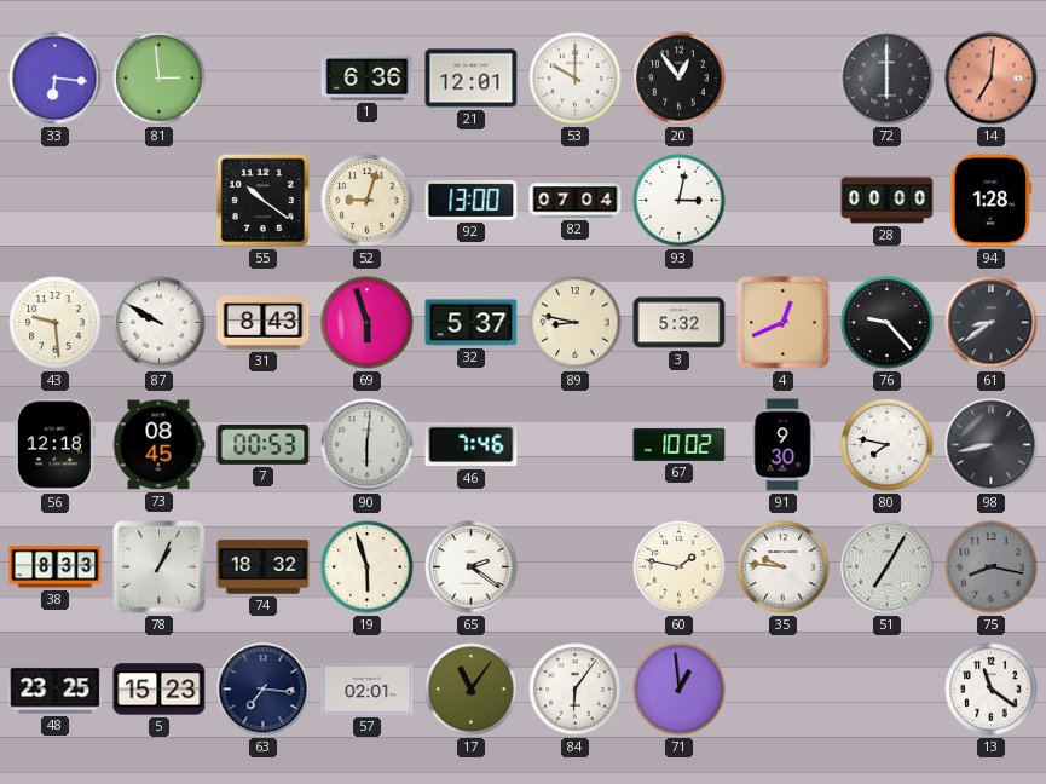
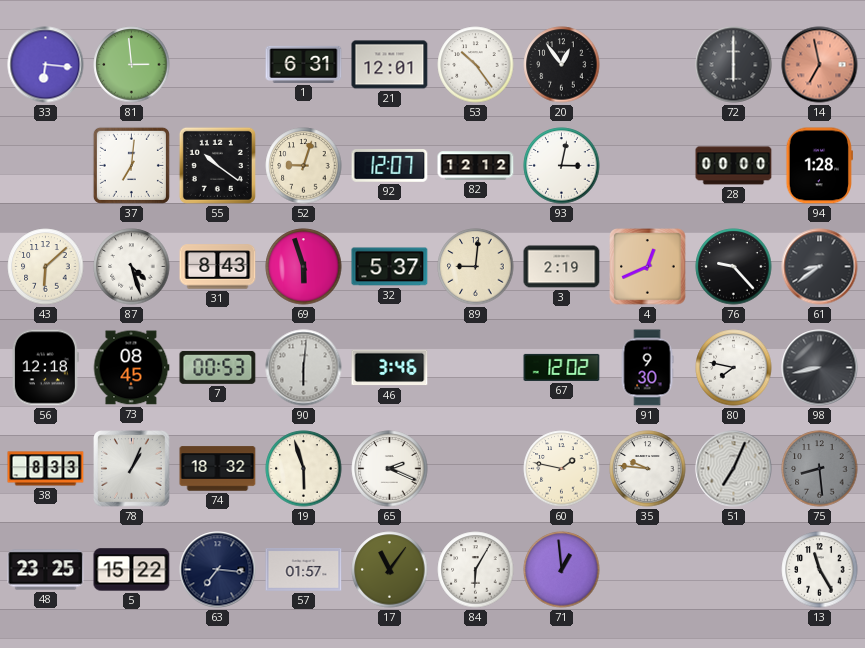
1: 6:36 -> 6:31
53: 10:00 -> 10:24
14: 7:01 -> 6:58
37: none -> 7:01
92: 13:00 -> 12:07
82: 07:04 -> 12:12
43: 9:29 -> 6:08
87: 9:50 -> 4:27
89: 8:47 -> 9:01
3: 5:32 -> 2:19
46: 7:46 -> 3:46
67: 10:02 -> 12:02
65: 2:21 -> 2:19
51: 7:05 -> 7:04
75: 8:17 -> 8:29
5: 15:23 -> 15:22
57: 02:01 -> 01:57
84: 6:06 -> 6:05
13: 11:21 -> 11:25
